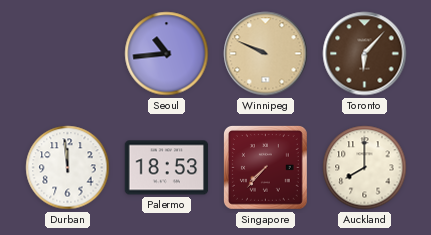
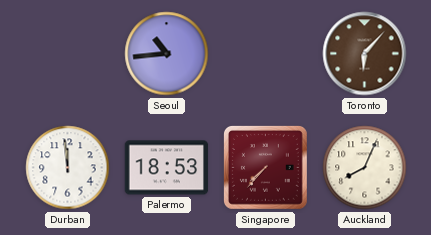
Winnipeg: 9:49 -> none
Auckland: 8:00 -> 8:04
